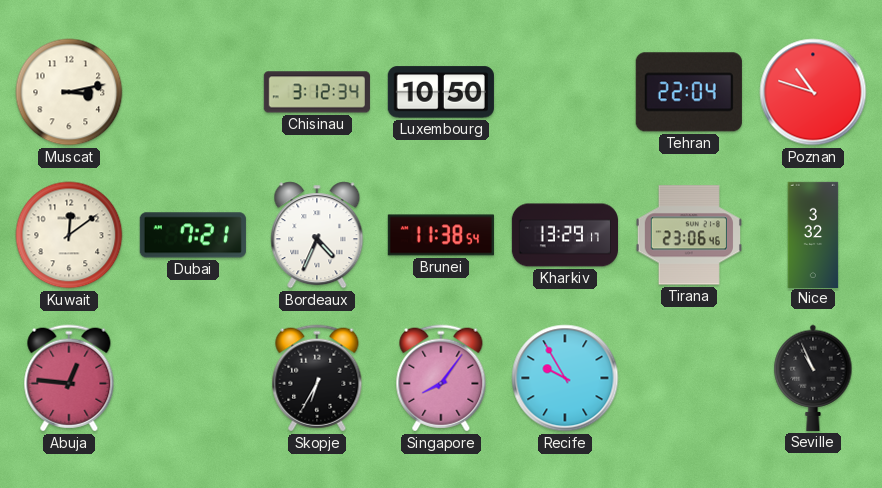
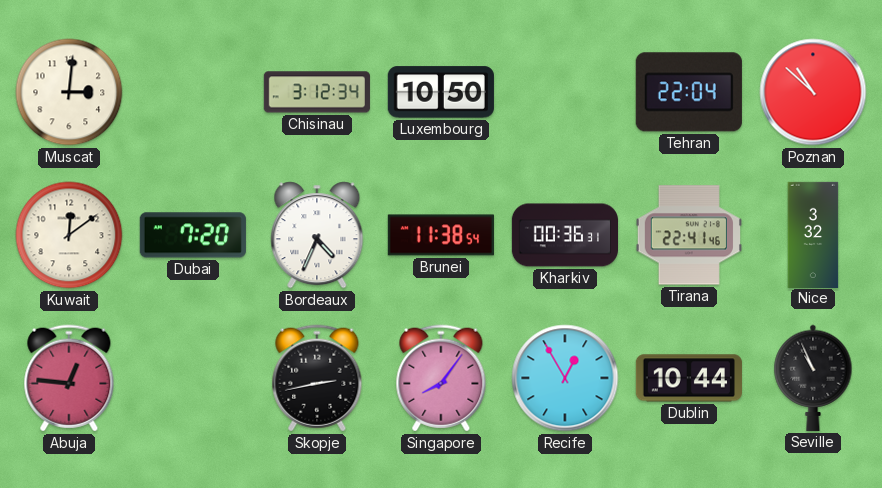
Muscat: 3:13 -> 3:01
Poznan: 10:48 -> 10:52
Dubai: 7:21 -> 7:20
Kharkiv: 13:29 -> 00:36
Tirana: 23:06 -> 22:41
Skopje: 6:35 -> 2:43
Recife: 9:55 -> 12:55
Dublin: none -> 10:44
